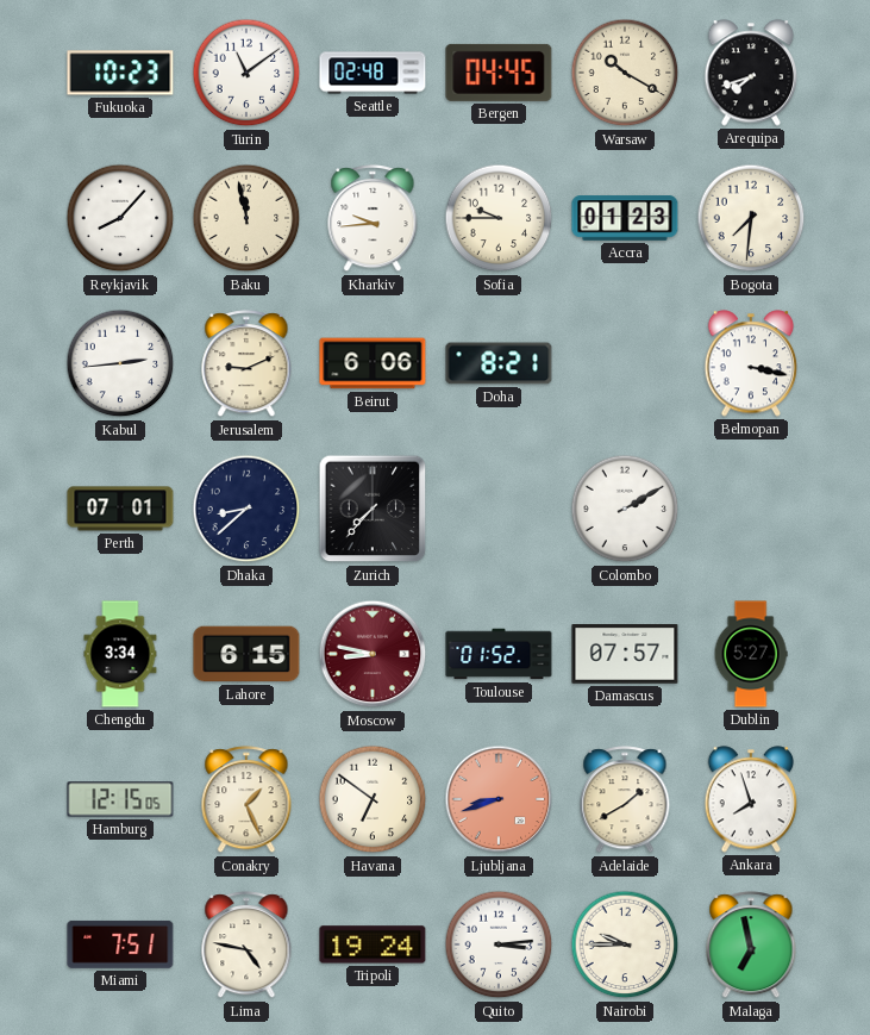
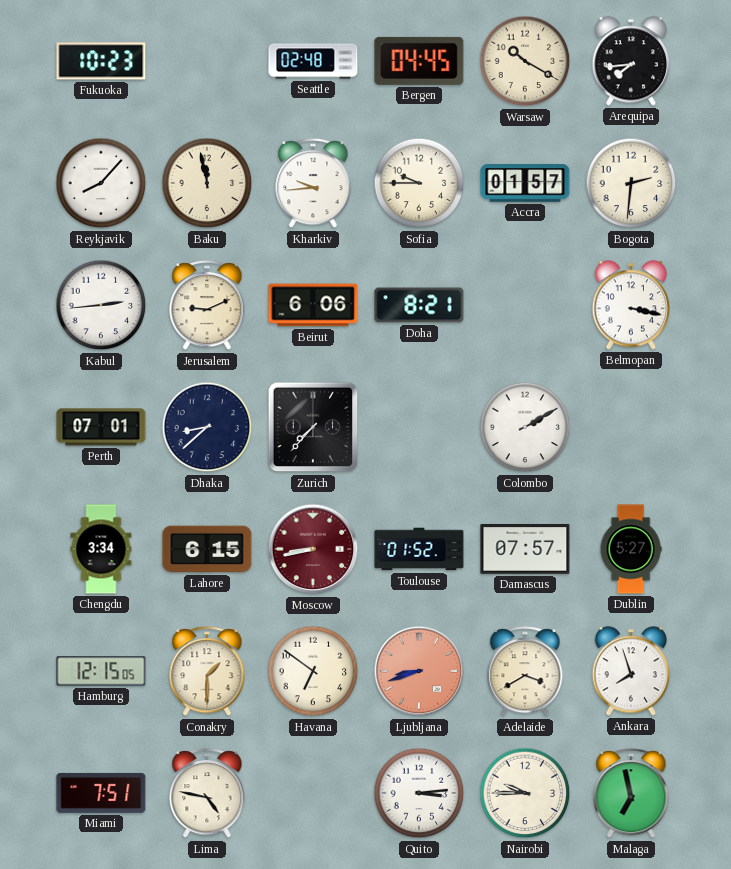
Turin: 11:09 -> none
Arequipa: 7:42 -> 7:44
Accra: 01:23 -> 01:57
Bogota: 7:31 -> 2:31
Moscow: 8:47 -> 8:43
Conakry: 1:26 -> 1:30
Adelaide: 1:40 -> 3:40
Tripoli: 19:24 -> none
